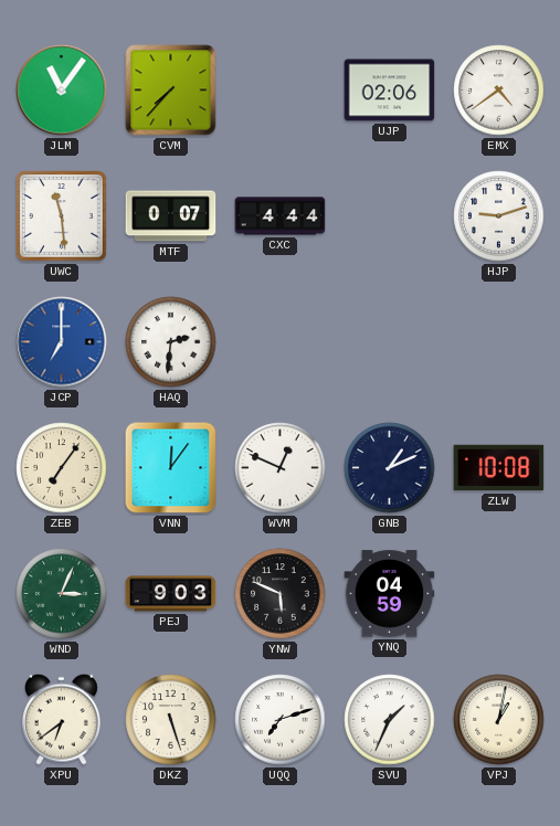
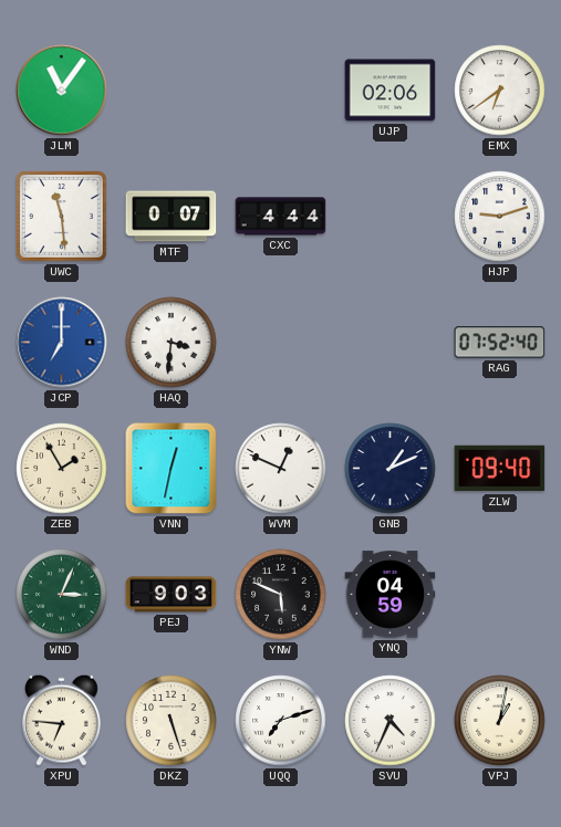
CVM: 7:37 -> none
EMX: 4:39 -> 6:39
HAQ: 2:31 -> 3:31
RAG: none -> 07:52
ZEB: 7:06 -> 1:55
VNN: 12:06 -> 12:32
ZLW: 10:08 -> 09:40
XPU: 6:39 -> 6:46
SVU: 1:34 -> 4:34
